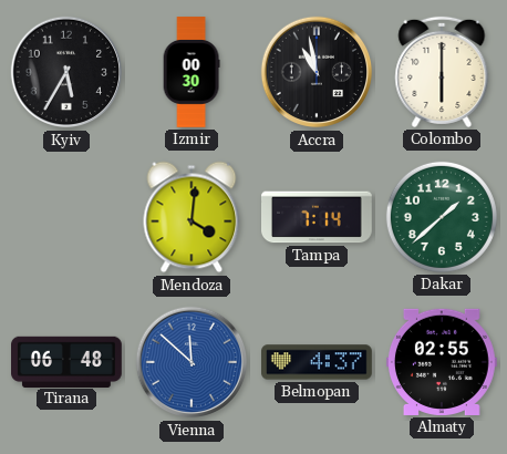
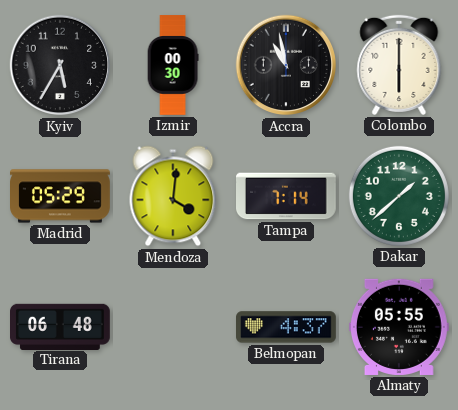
Madrid: none -> 05:29
Vienna: 11:52 -> none
Almaty: 02:55 -> 05:55
